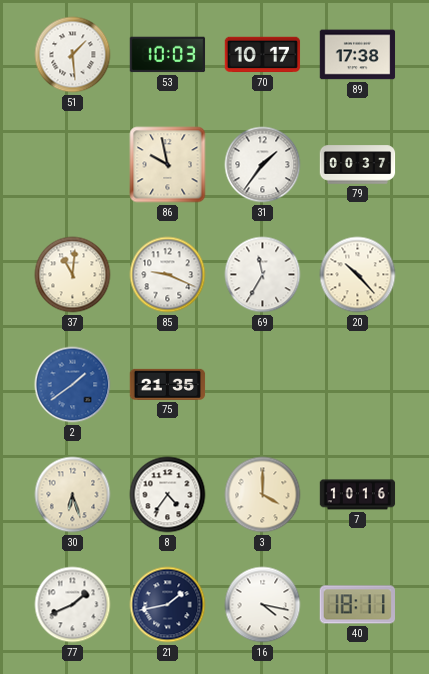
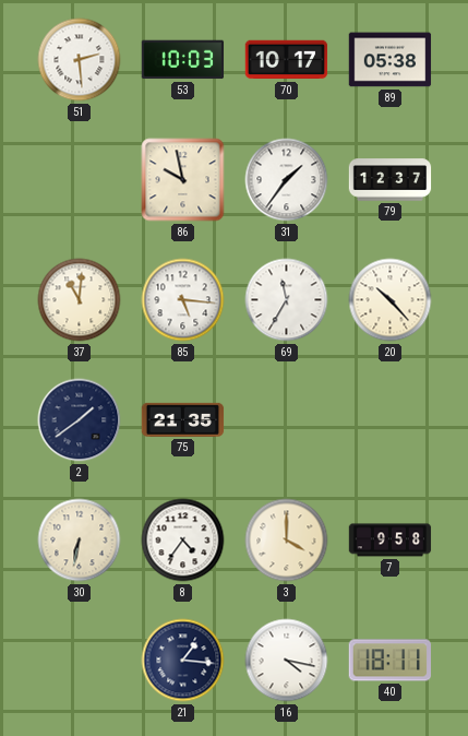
51: 1:29 -> 2:29
89: 17:38 -> 05:38
79: 00:37 -> 12:37
85: 9:19 -> 5:16
2 dial: blue -> navy
30: 6:27 -> 6:32
7: 10:16 -> 9:58
77: 1:41 -> none
21: 1:43 -> 1:16
